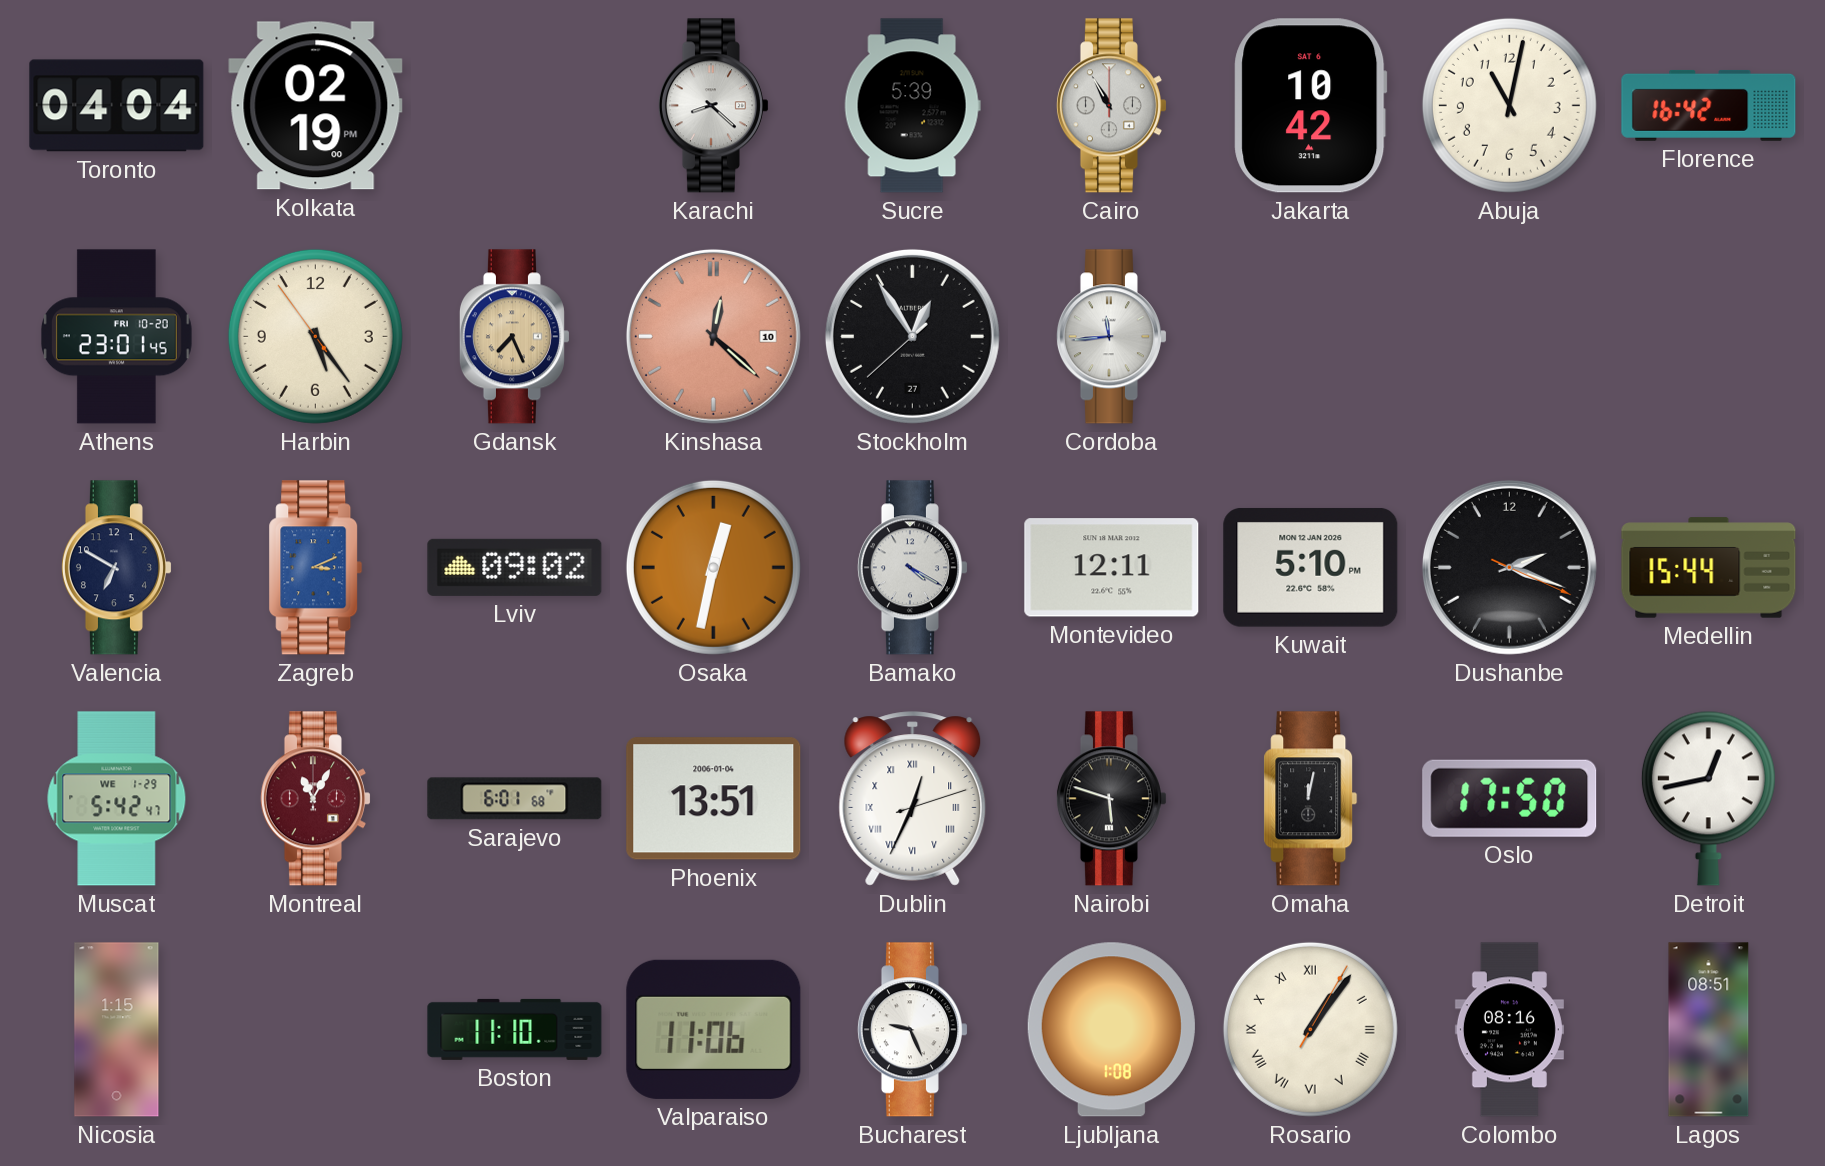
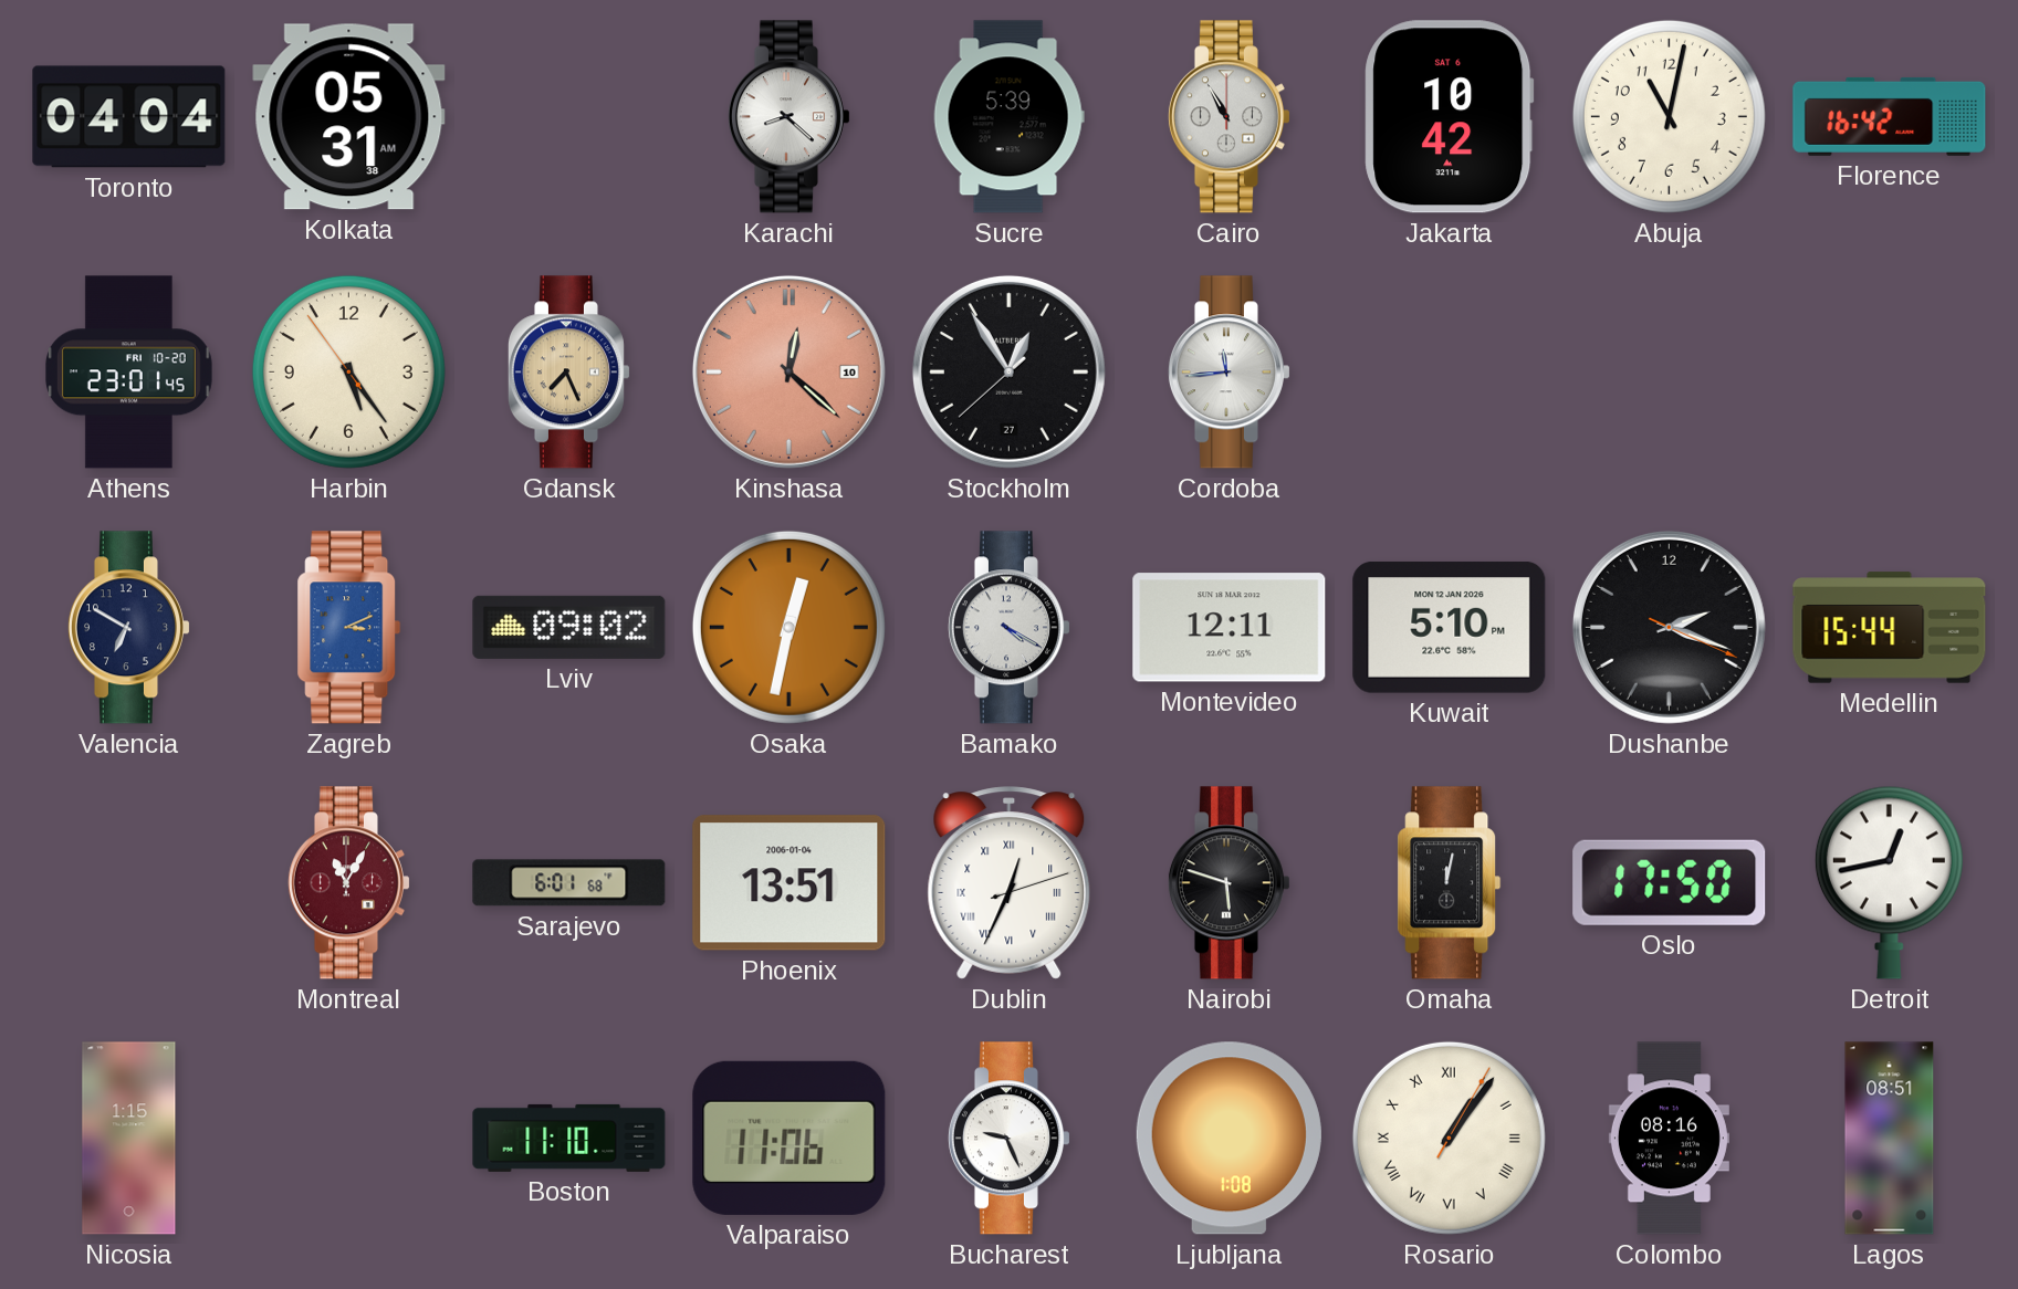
Kolkata: 02:19 -> 05:31
Muscat: 5:42 -> none
